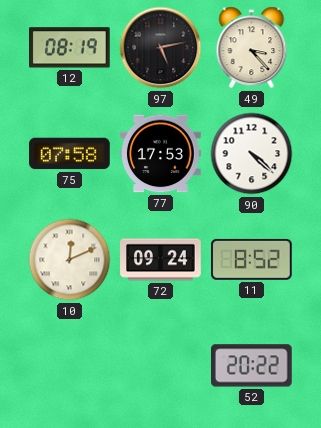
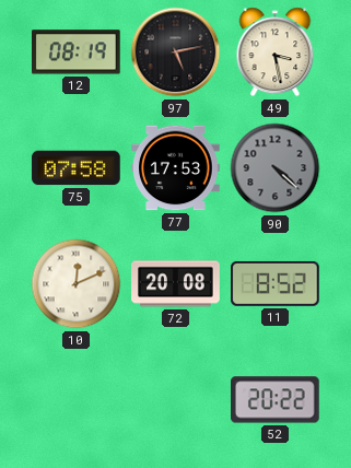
49: 3:23 -> 3:28
90 dial: white -> grey
72: 09:24 -> 20:08
